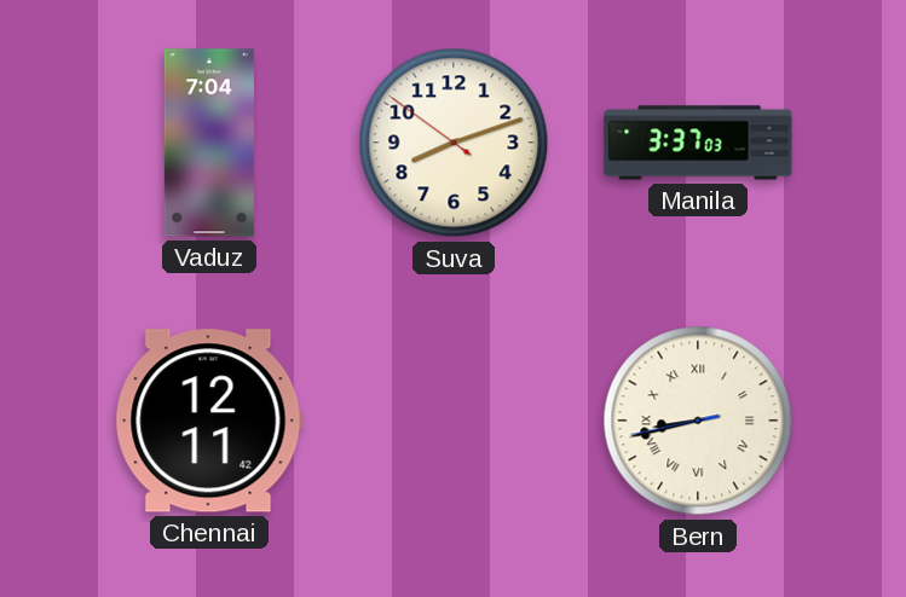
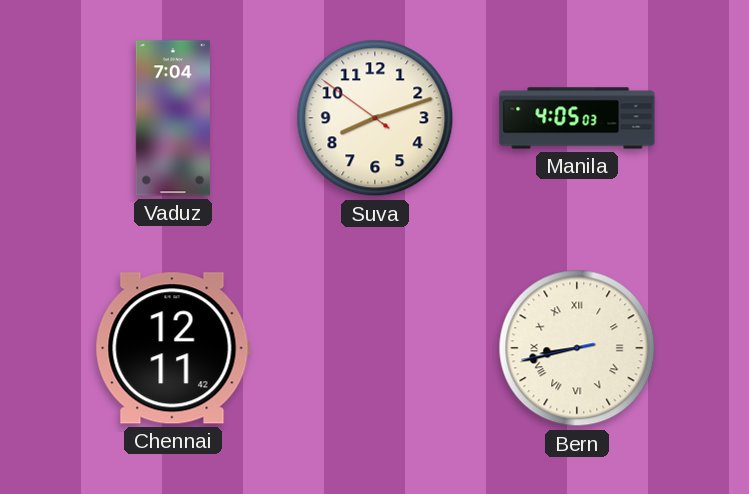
Manila: 3:37 -> 4:05
